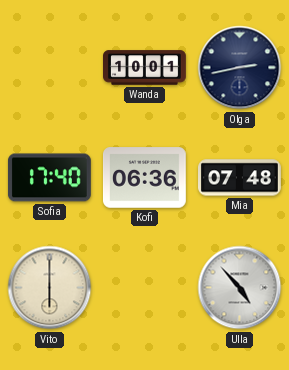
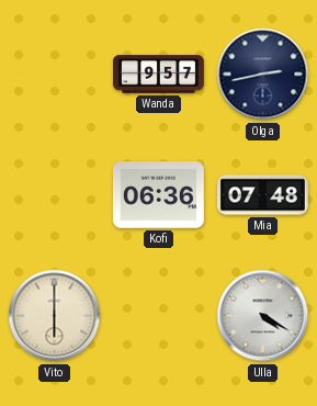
Wanda: 10:01 -> 9:57
Sofia: 17:40 -> none
Ulla: 4:53 -> 4:20
